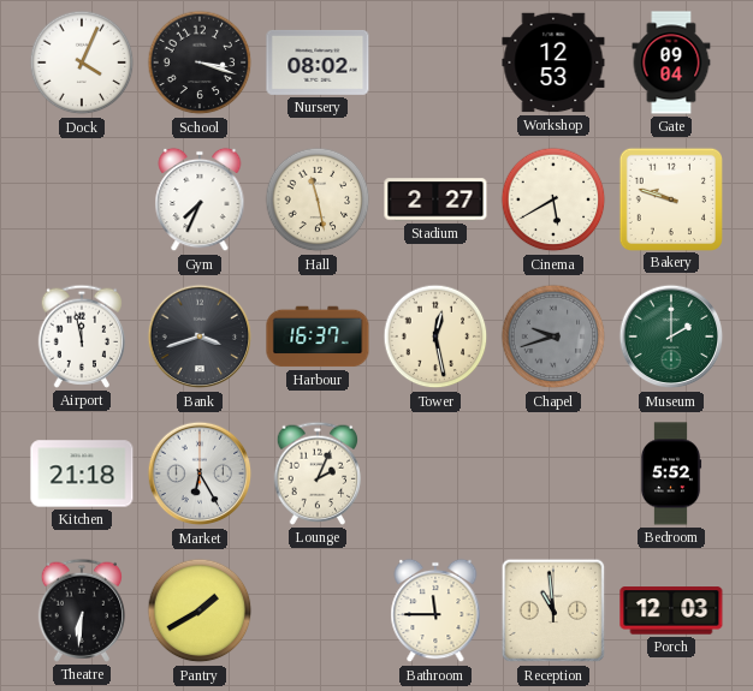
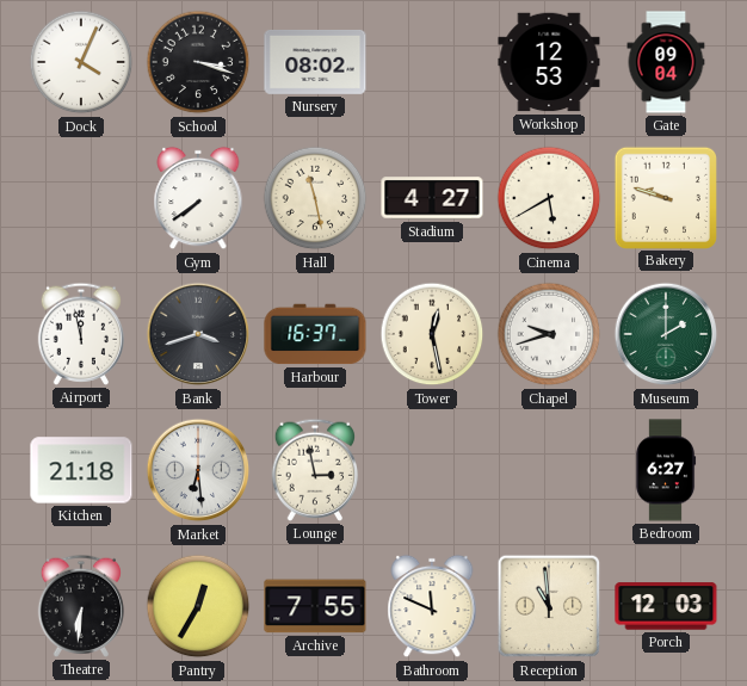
Gym: 7:34 -> 7:39
Stadium: 2:27 -> 4:27
Chapel dial: grey -> white
Market: 6:25 -> 6:29
Lounge: 2:04 -> 2:58
Bedroom: 5:52 -> 6:27
Pantry: 1:40 -> 12:35
Archive: none -> 7:55
Bathroom: 11:45 -> 11:49
